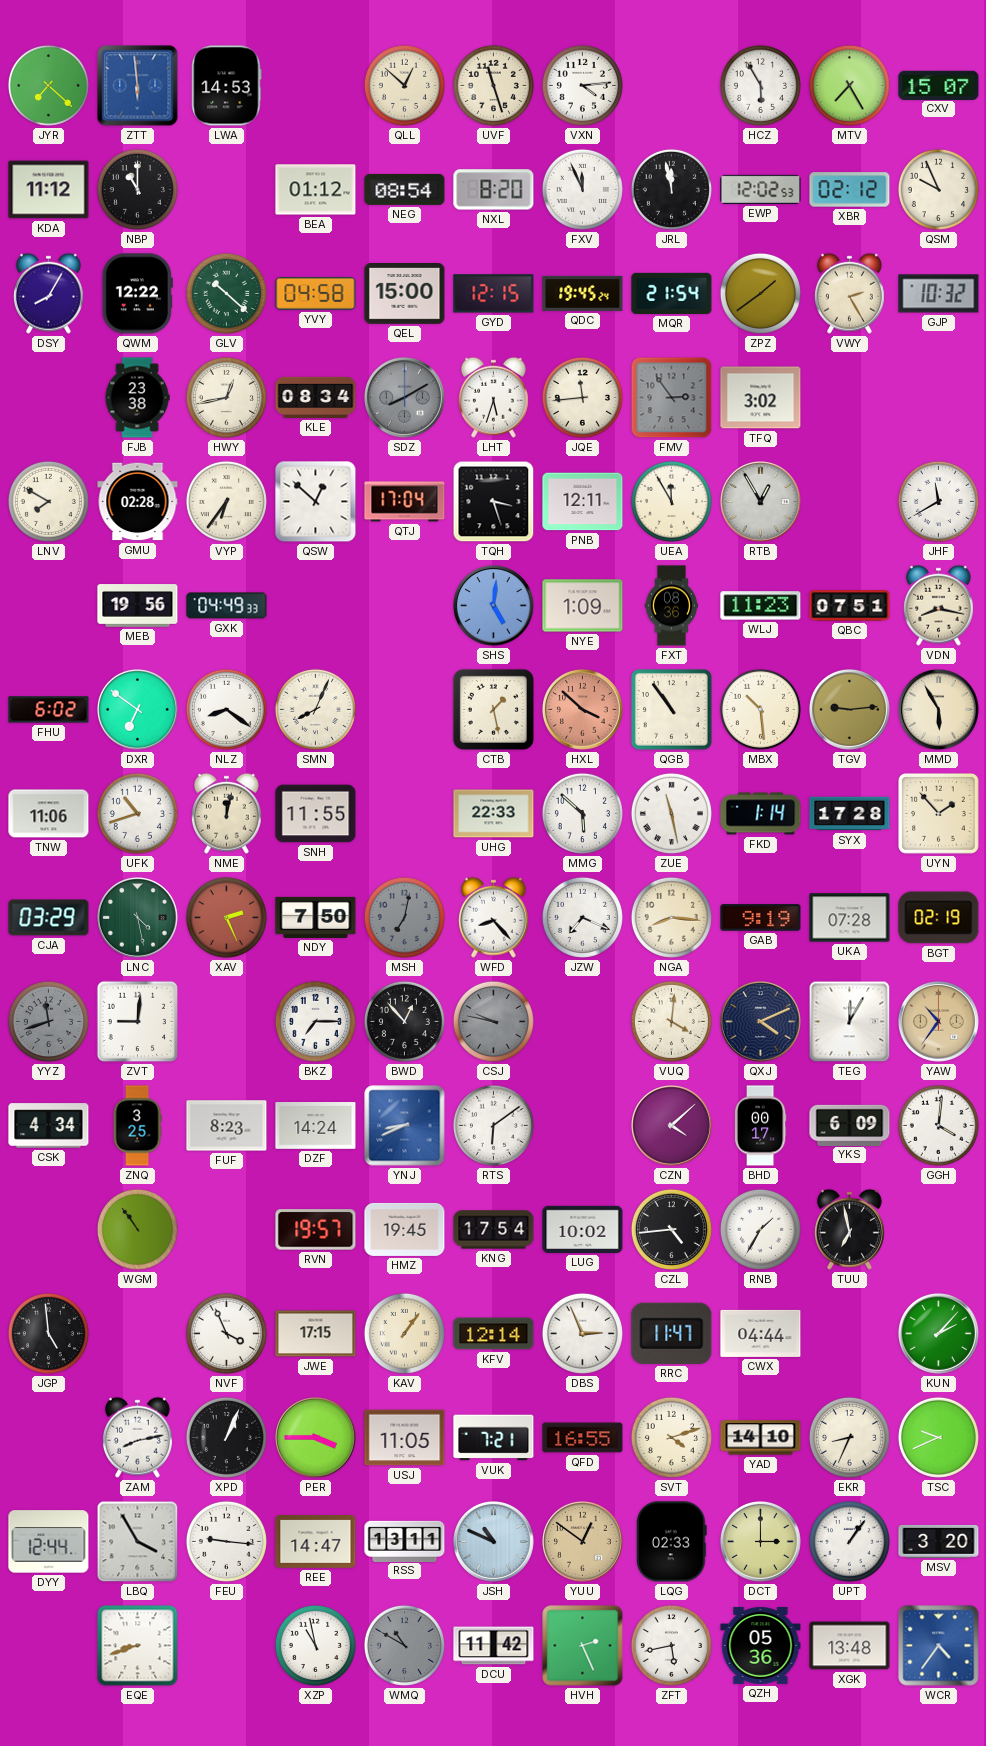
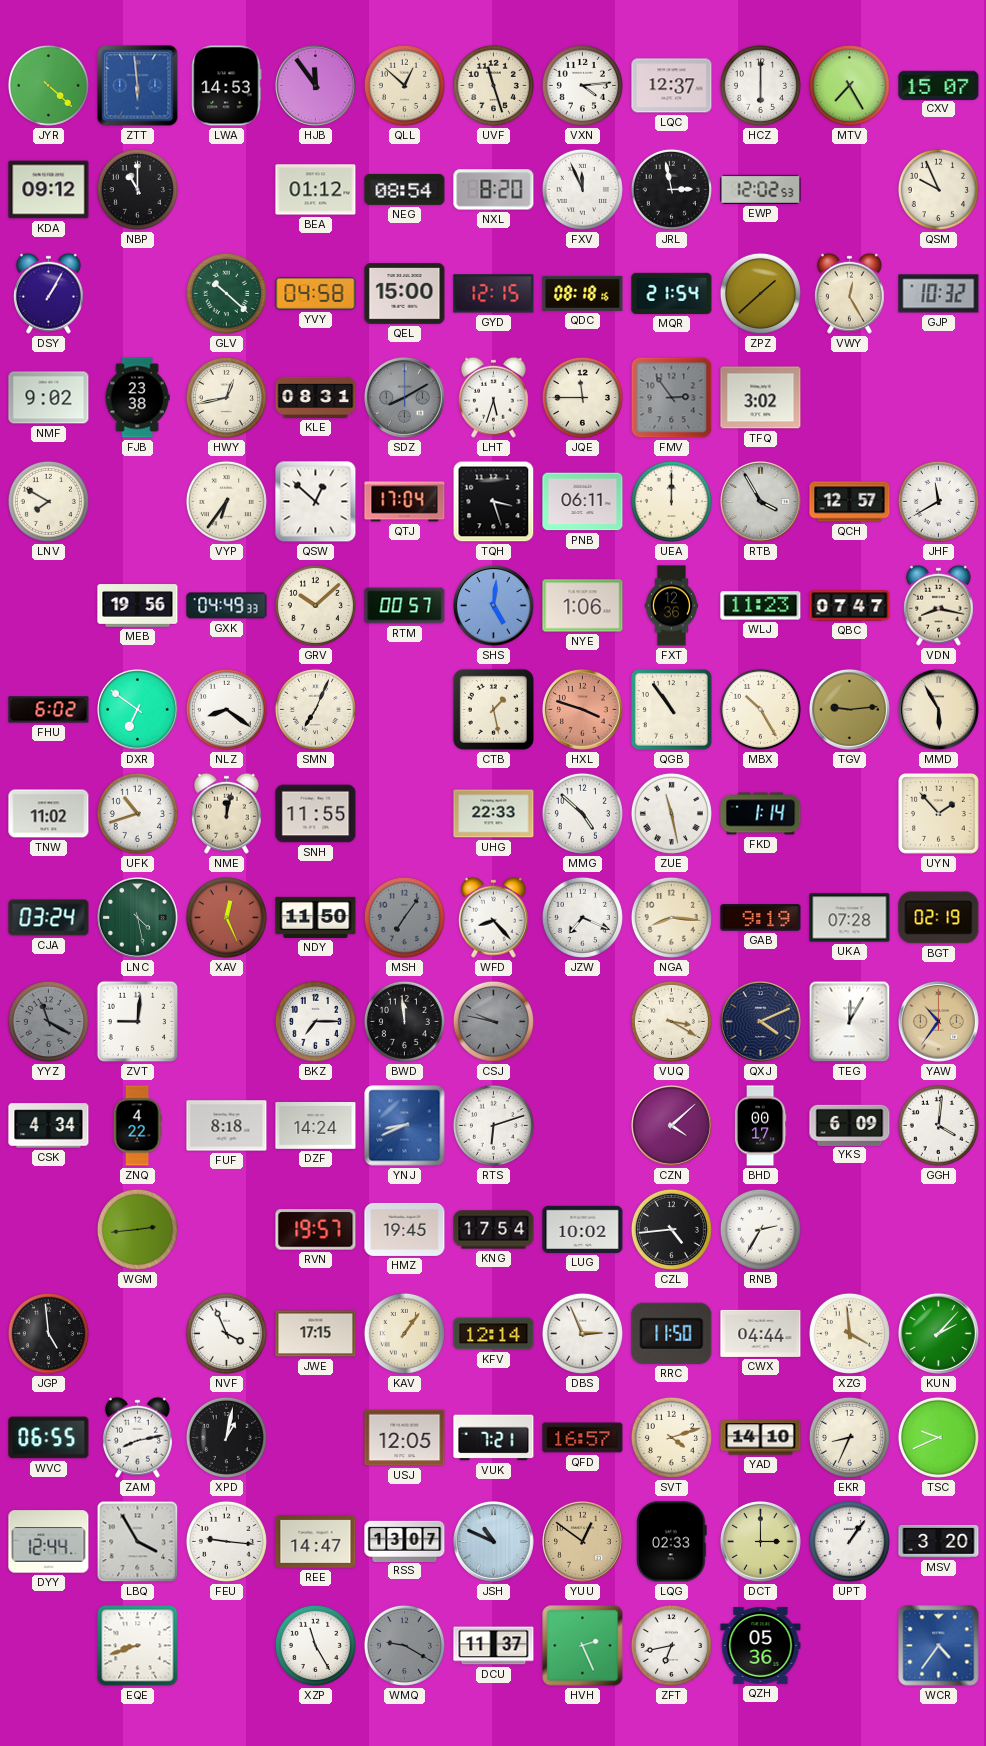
JYR: 7:22 -> 4:22
HJB: none -> 11:54
LQC: none -> 12:37
HCZ: 5:55 -> 6:00
KDA: 11:12 -> 09:12
JRL: 11:58 -> 2:58
XBR: 02:12 -> none
DSY: 8:05 -> 1:05
QWM: 12:22 -> none
QDC: 19:45 -> 08:18
ZPZ: 1:39 -> 1:38
VWY: 2:25 -> 12:25
NMF: none -> 9:02
KLE: 08:34 -> 08:31
JQE: 11:44 -> 11:45
GMU: 02:28 -> none
PNB: 12:11 -> 06:11
UEA: 11:55 -> 12:00
RTB: 12:55 -> 3:55
QCH: none -> 12:57
GRV: none -> 10:08
RTM: none -> 00:57
NYE: 1:09 -> 1:06
FXT: 08:36 -> 12:36
QBC: 07:51 -> 07:47
SMN: 8:04 -> 7:04
HXL: 3:52 -> 3:48
MBX: 10:29 -> 10:25
TNW: 11:06 -> 11:02
MMG: 5:52 -> 4:52
SYX: 17:28 -> none
CJA: 03:29 -> 03:24
XAV: 2:26 -> 12:26
NDY: 7:50 -> 11:50
MSH: 7:02 -> 7:06
YYZ: 11:42 -> 11:20
BWD: 12:53 -> 11:59
VUQ: 4:01 -> 3:20
ZNQ: 3:25 -> 4:22
FUF: 8:23 -> 8:18
RTS: 6:09 -> 6:12
WGM: 10:54 -> 2:44
RNB: 1:35 -> 2:35
TUU: 6:58 -> none
RRC: 11:47 -> 11:50
XZG: none -> 3:59
WVC: none -> 06:55
XPD: 1:04 -> 1:02
PER: 3:45 -> none
USJ: 11:05 -> 12:05
QFD: 16:55 -> 16:57
RSS: 13:11 -> 13:07
XZP: 10:58 -> 11:25
WMQ: 10:50 -> 9:20
DCU: 11:42 -> 11:37
ZFT: 5:43 -> 6:43
XGK: 13:48 -> none
